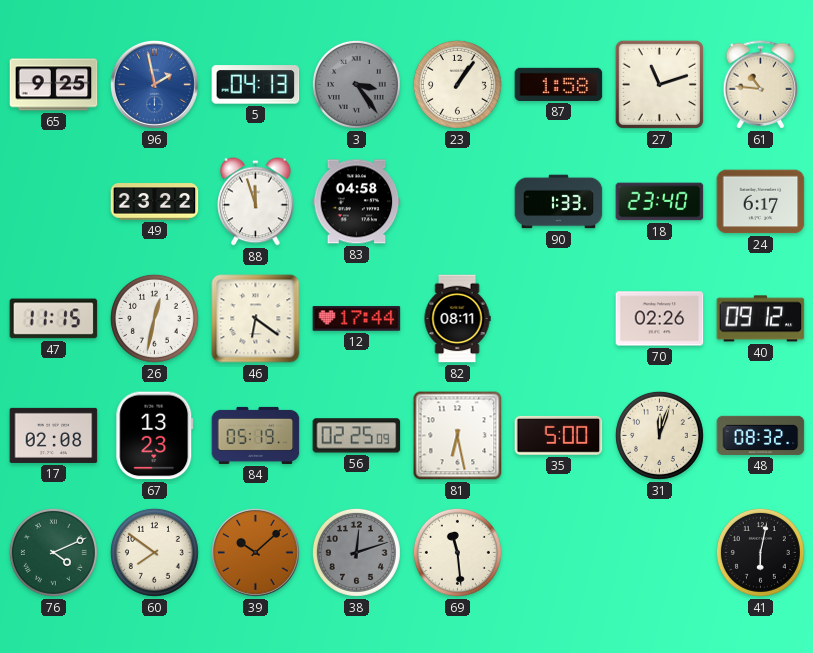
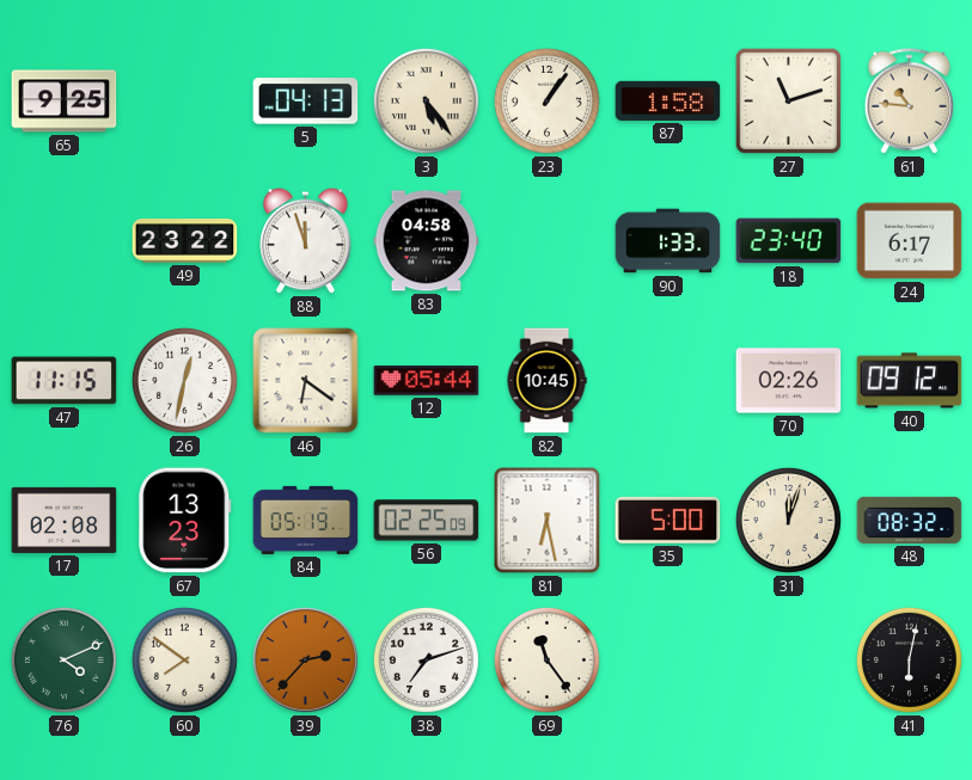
96: 1:58 -> none
3: 3:24 -> 5:24
3 dial: grey -> cream
12: 17:44 -> 05:44
82: 08:11 -> 10:45
39: 10:08 -> 2:37
38: 12:12 -> 7:12
38 dial: grey -> white
69: 11:29 -> 11:24
